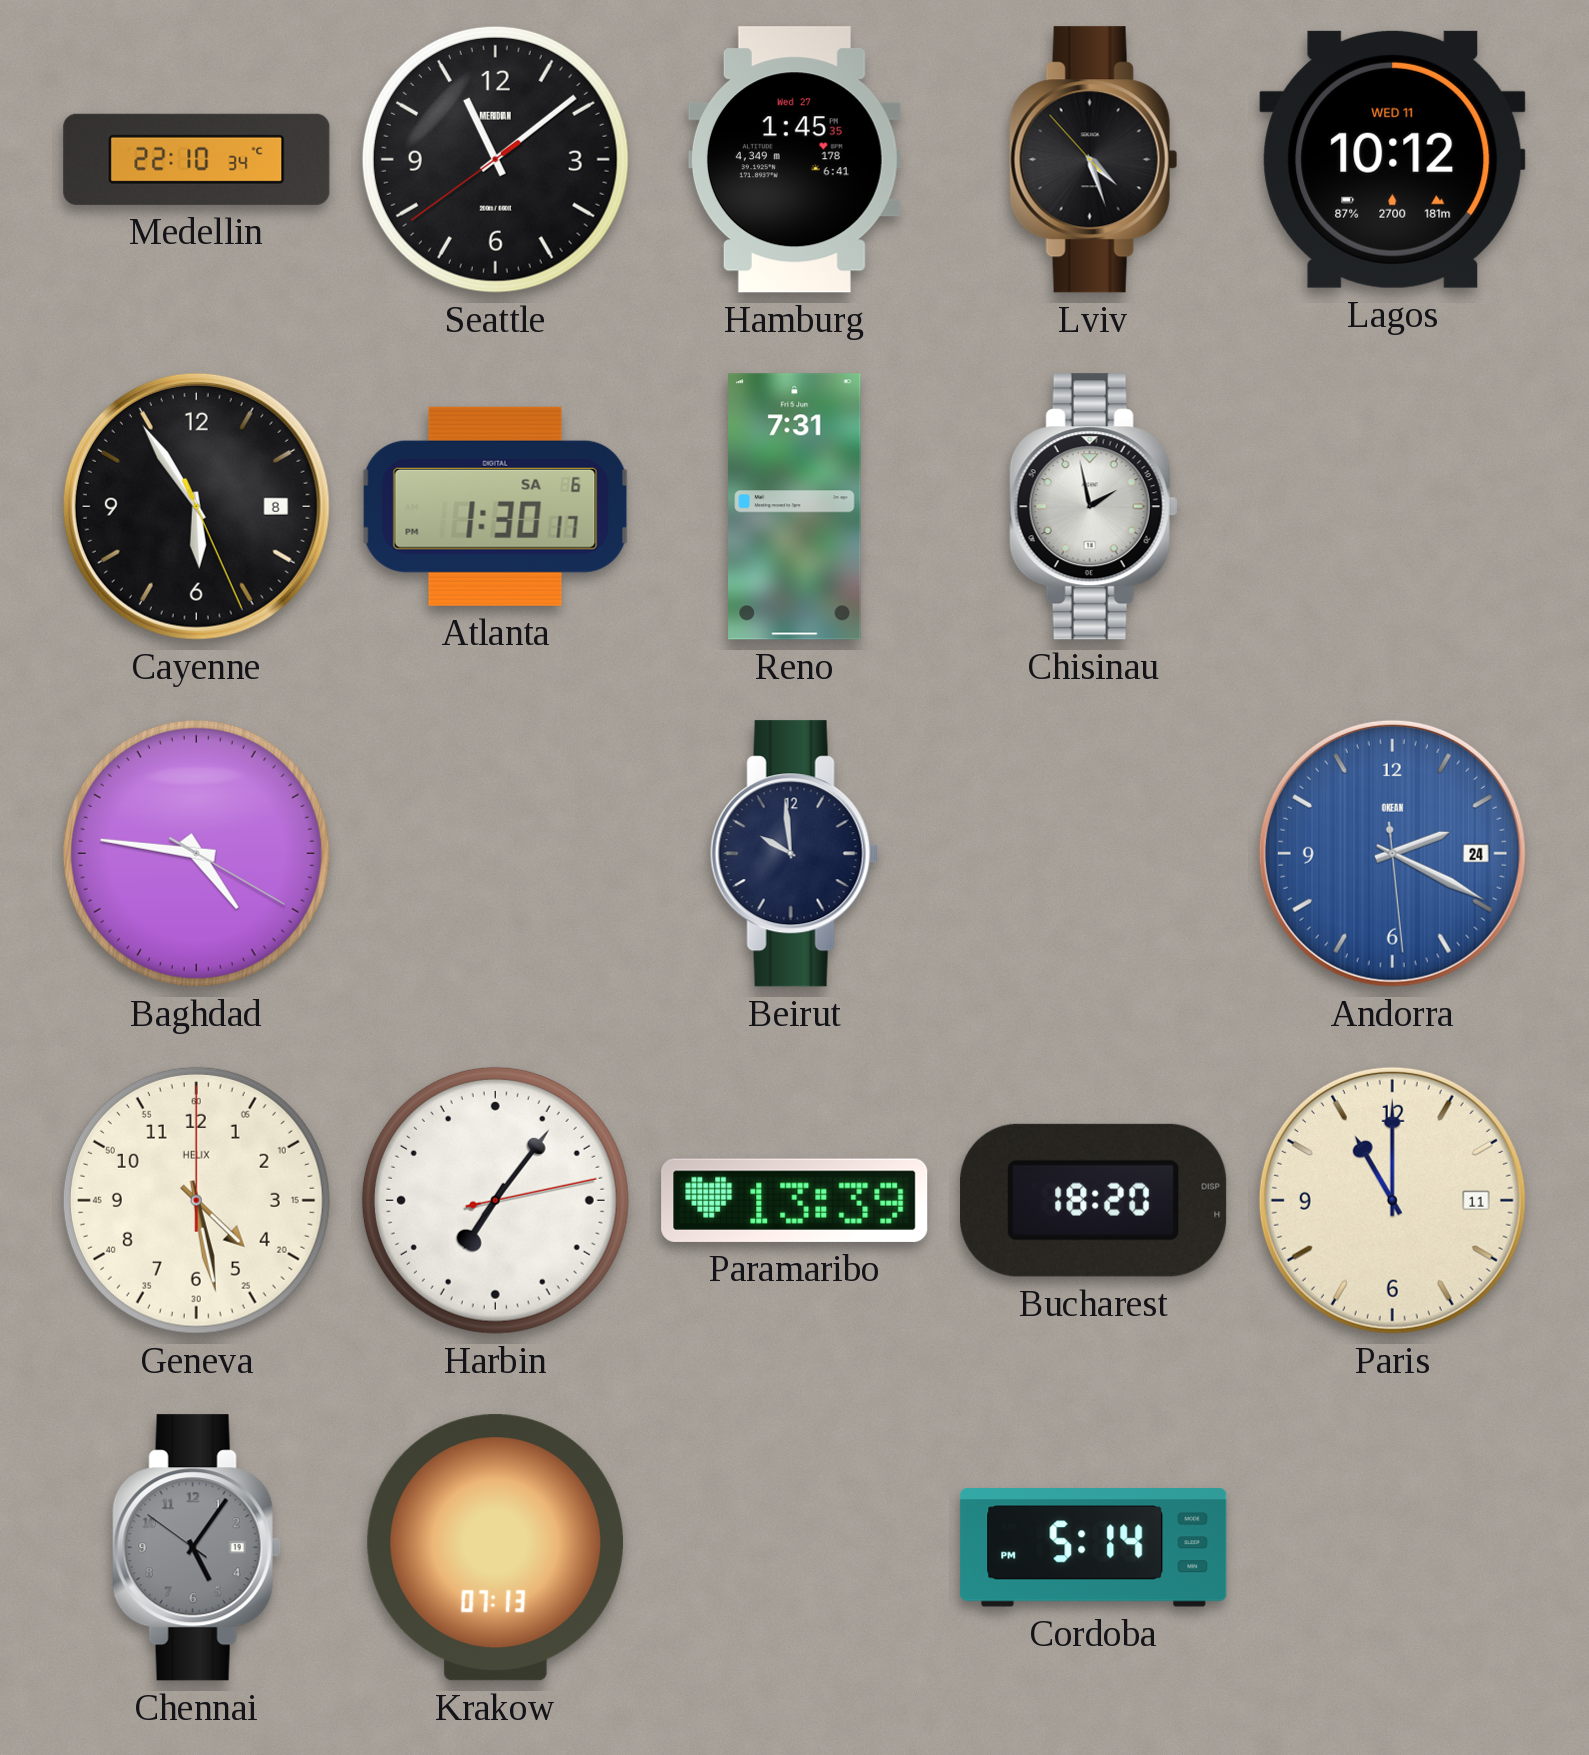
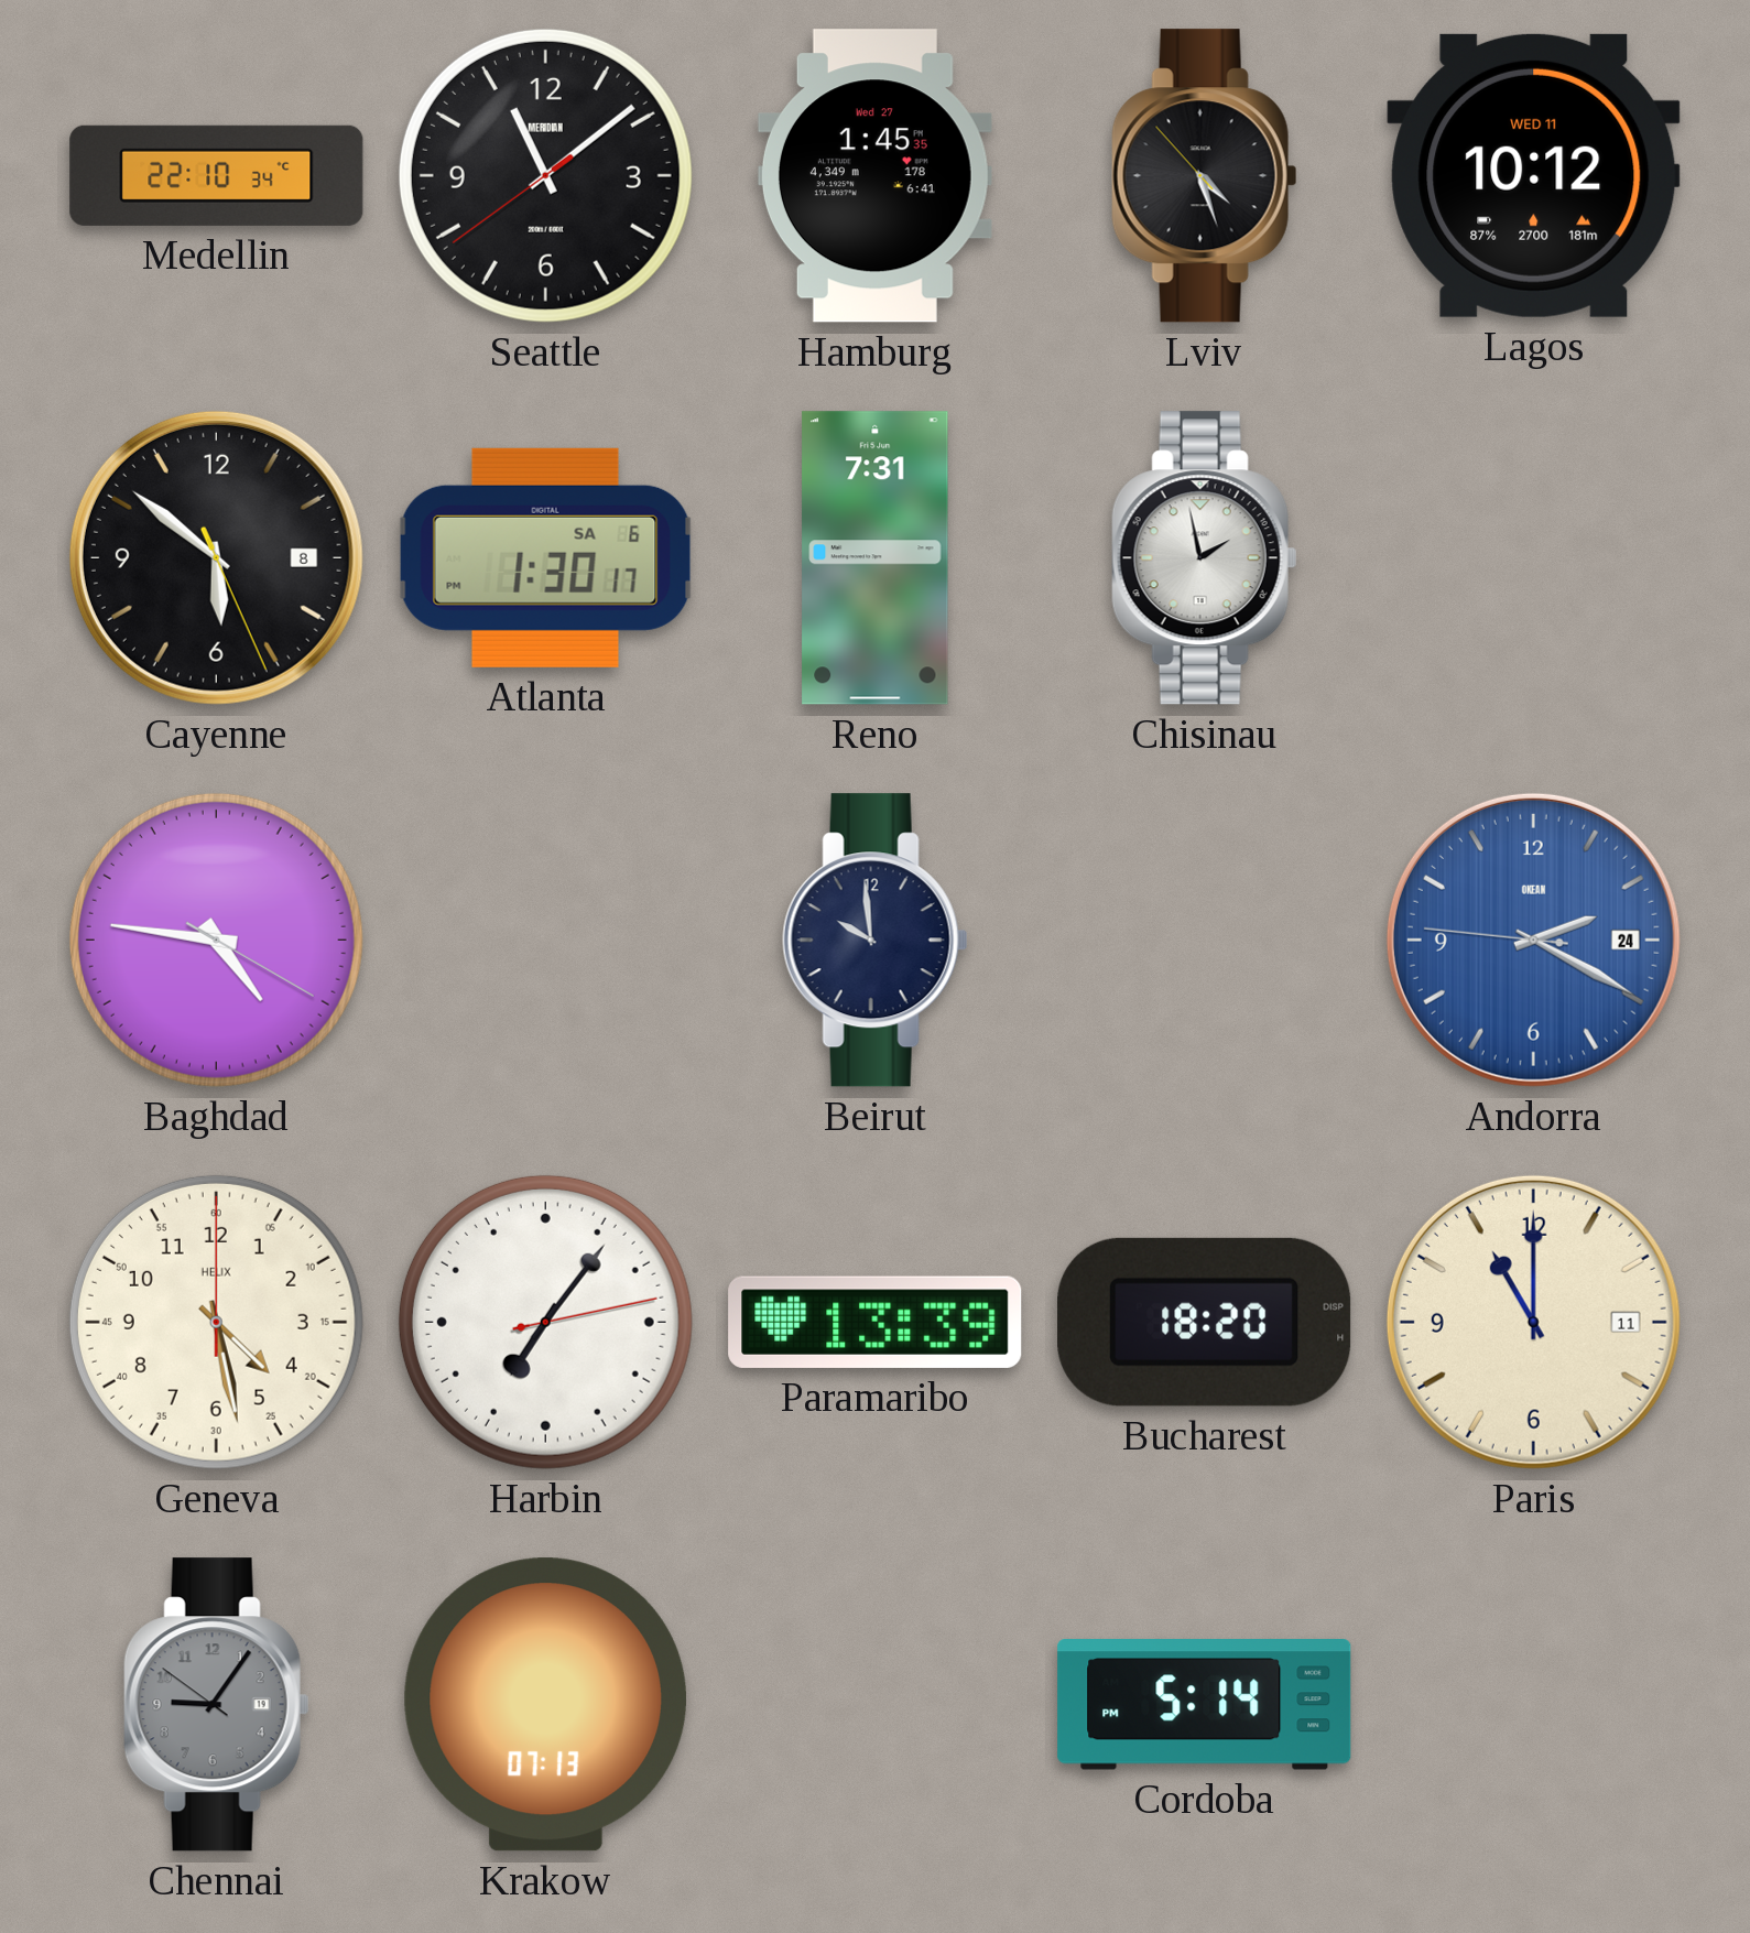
Cayenne: 5:54 -> 5:51
Andorra: 2:19:29 -> 2:19:46
Chennai: 5:05 -> 9:05
